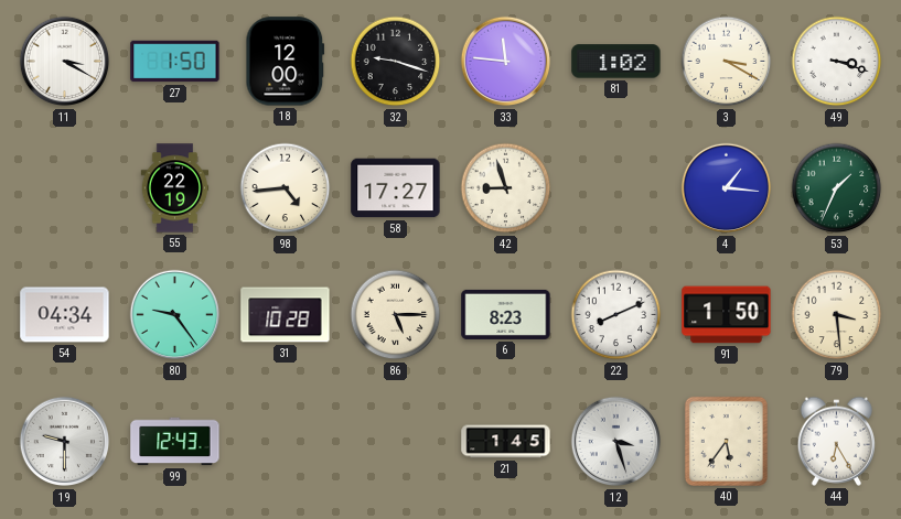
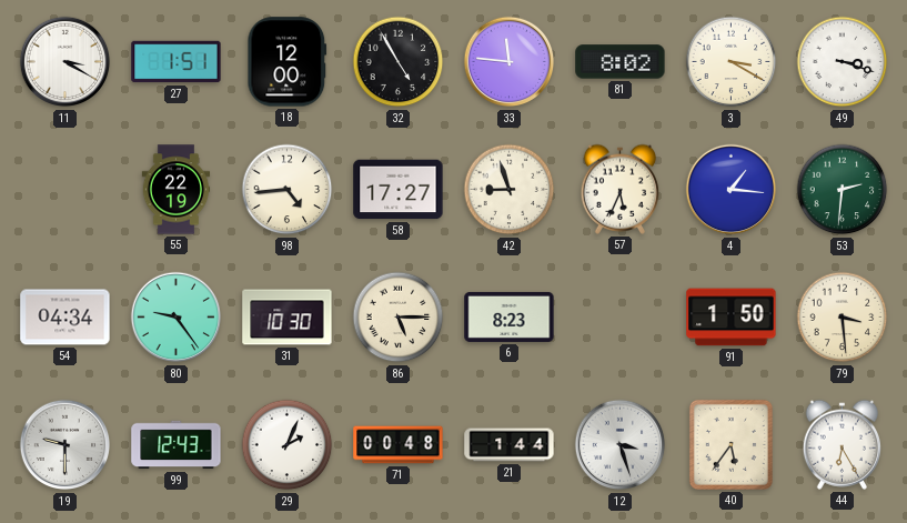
27: 1:50 -> 1:51
32: 9:18 -> 4:55
81: 1:02 -> 8:02
57: none -> 5:34
53: 1:34 -> 2:31
31: 10:28 -> 10:30
22: 8:11 -> none
29: none -> 2:04
71: none -> 00:48
21: 1:45 -> 1:44
